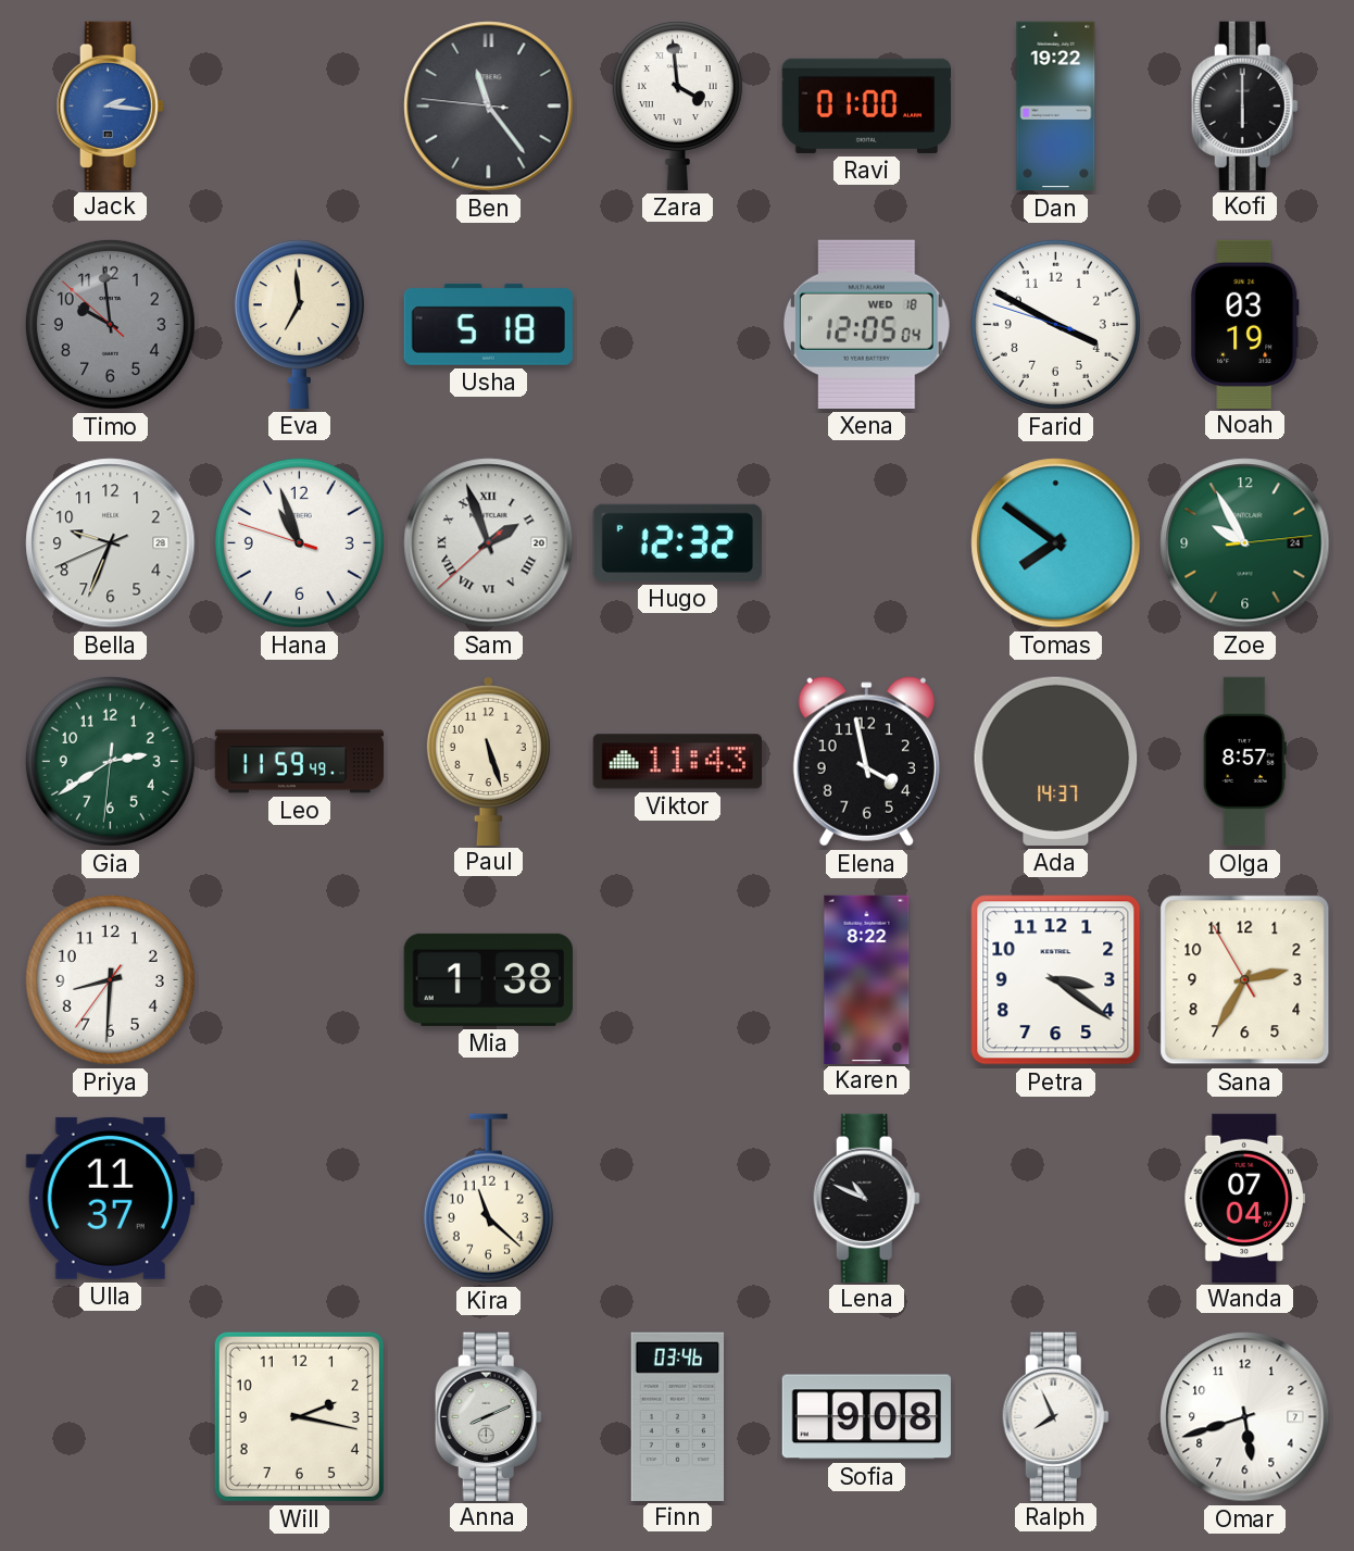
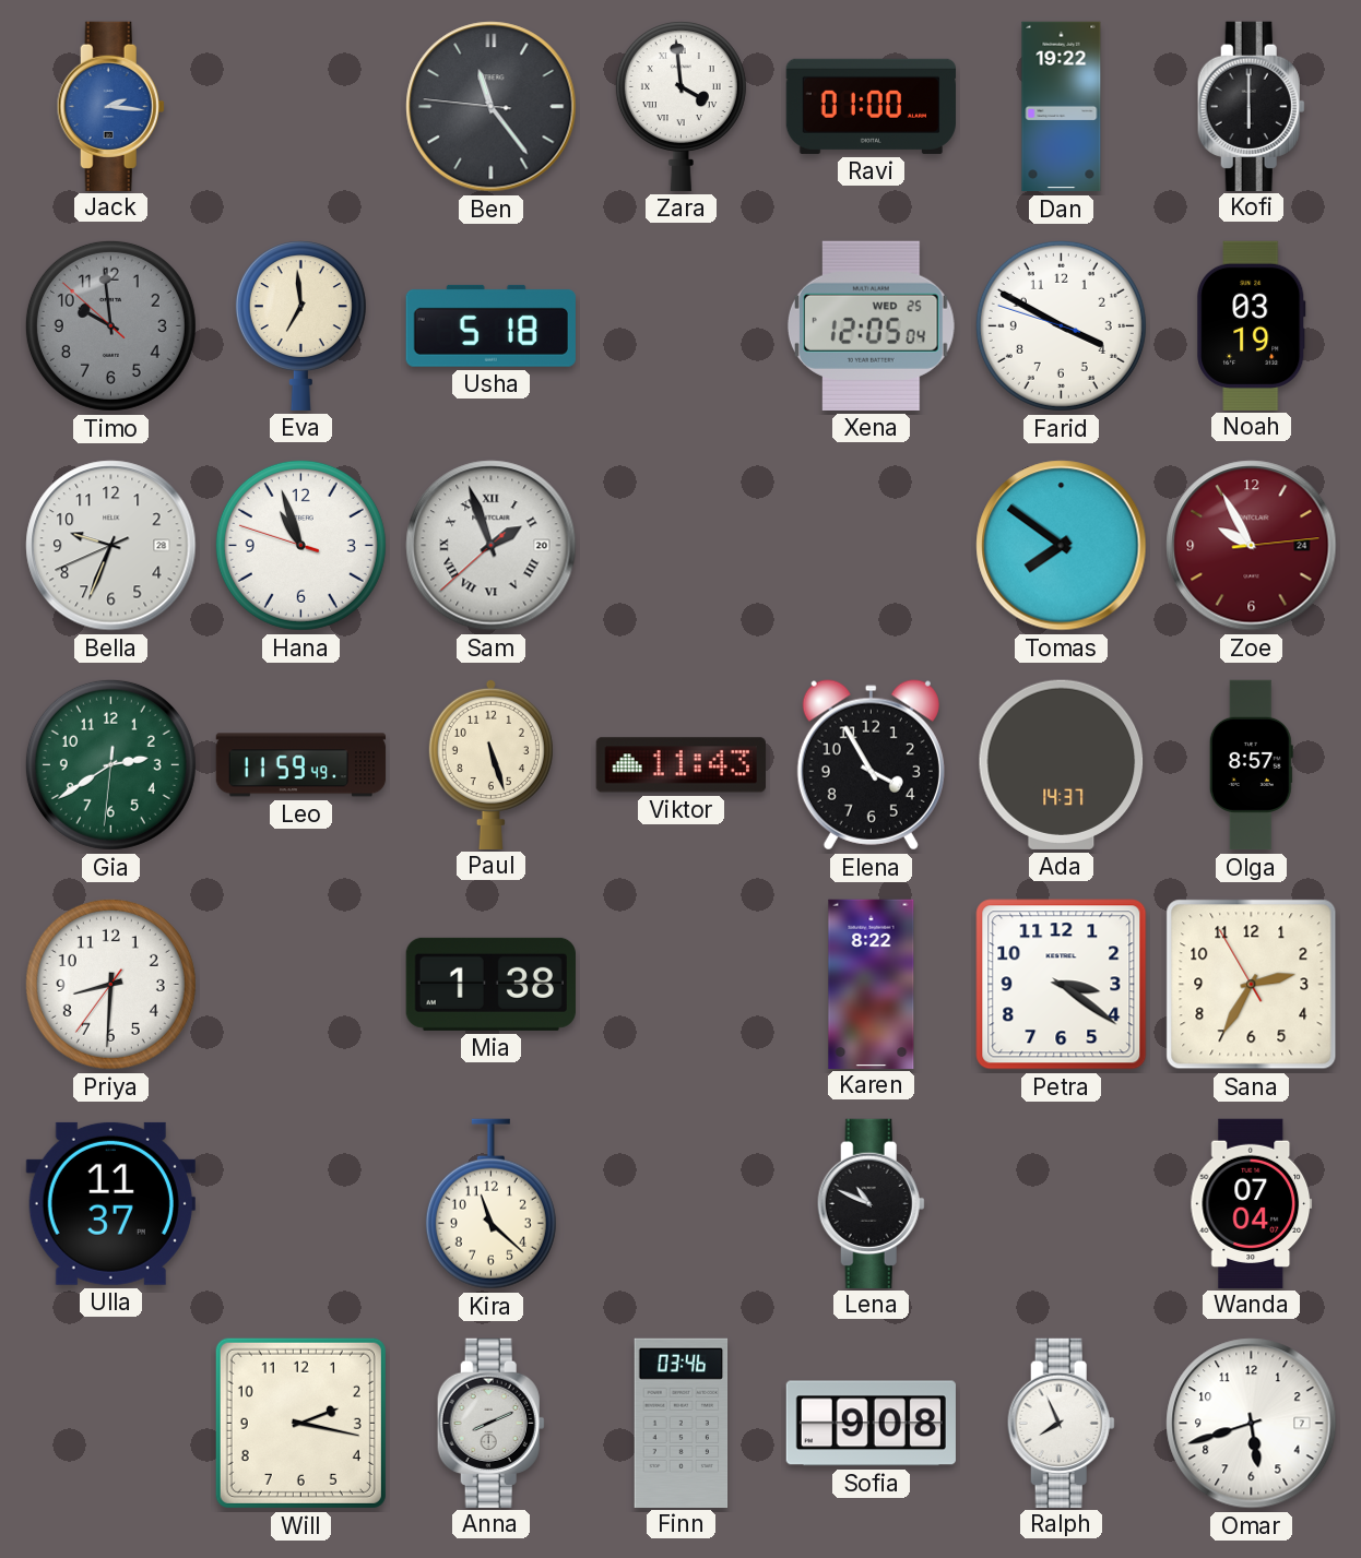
Xena date: WED 18 -> WED 25
Hugo: 12:32 -> none
Zoe dial: green -> burgundy
Elena: 3:58 -> 3:55
